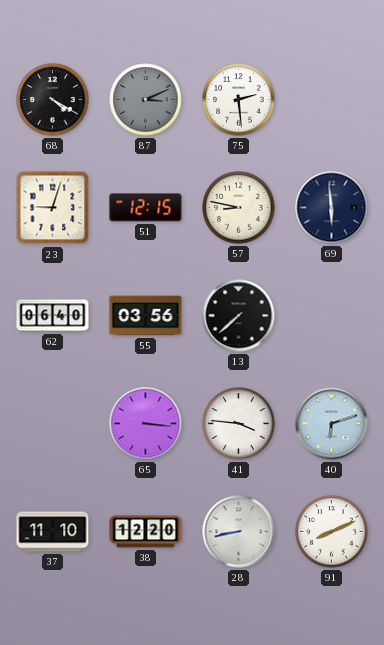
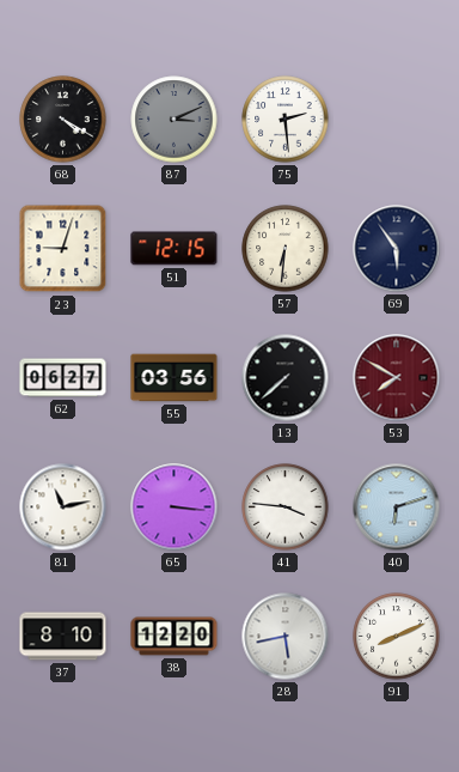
57: 8:47 -> 6:31
69: 5:59 -> 5:54
62: 06:40 -> 06:27
53: none -> 7:50
81: none -> 11:13
37: 11:10 -> 8:10
28: 8:43 -> 5:43
